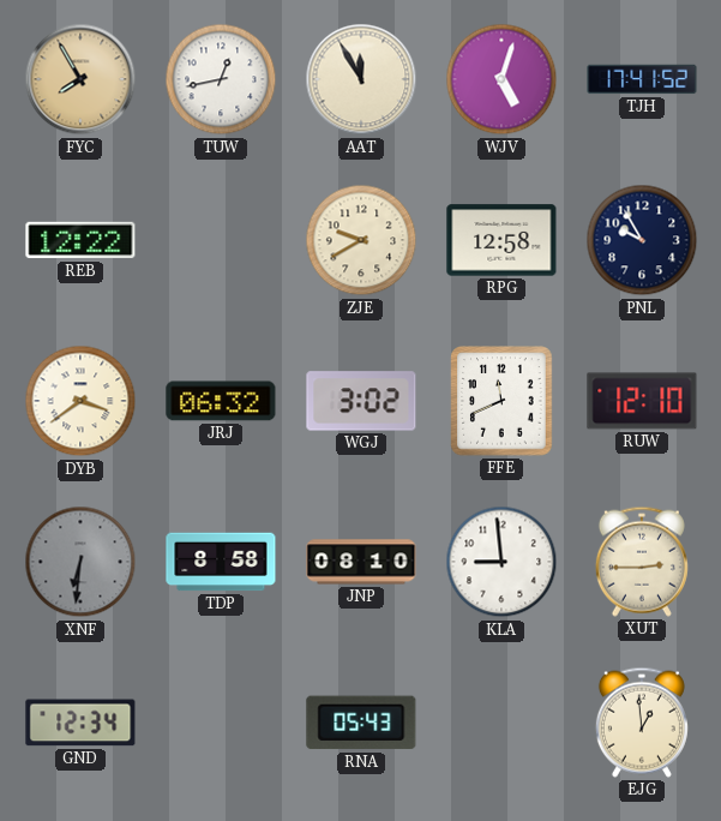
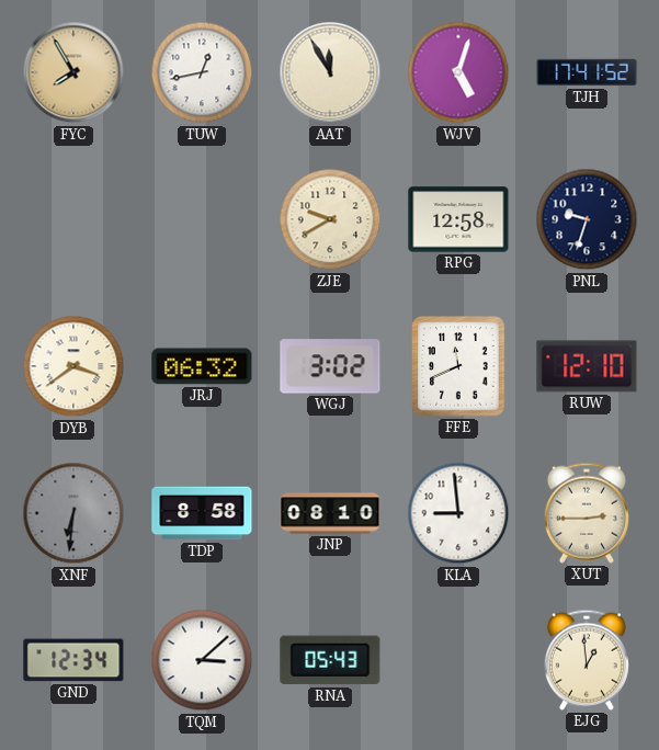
REB: 12:22 -> none
PNL: 9:55 -> 9:33
TQM: none -> 3:08
